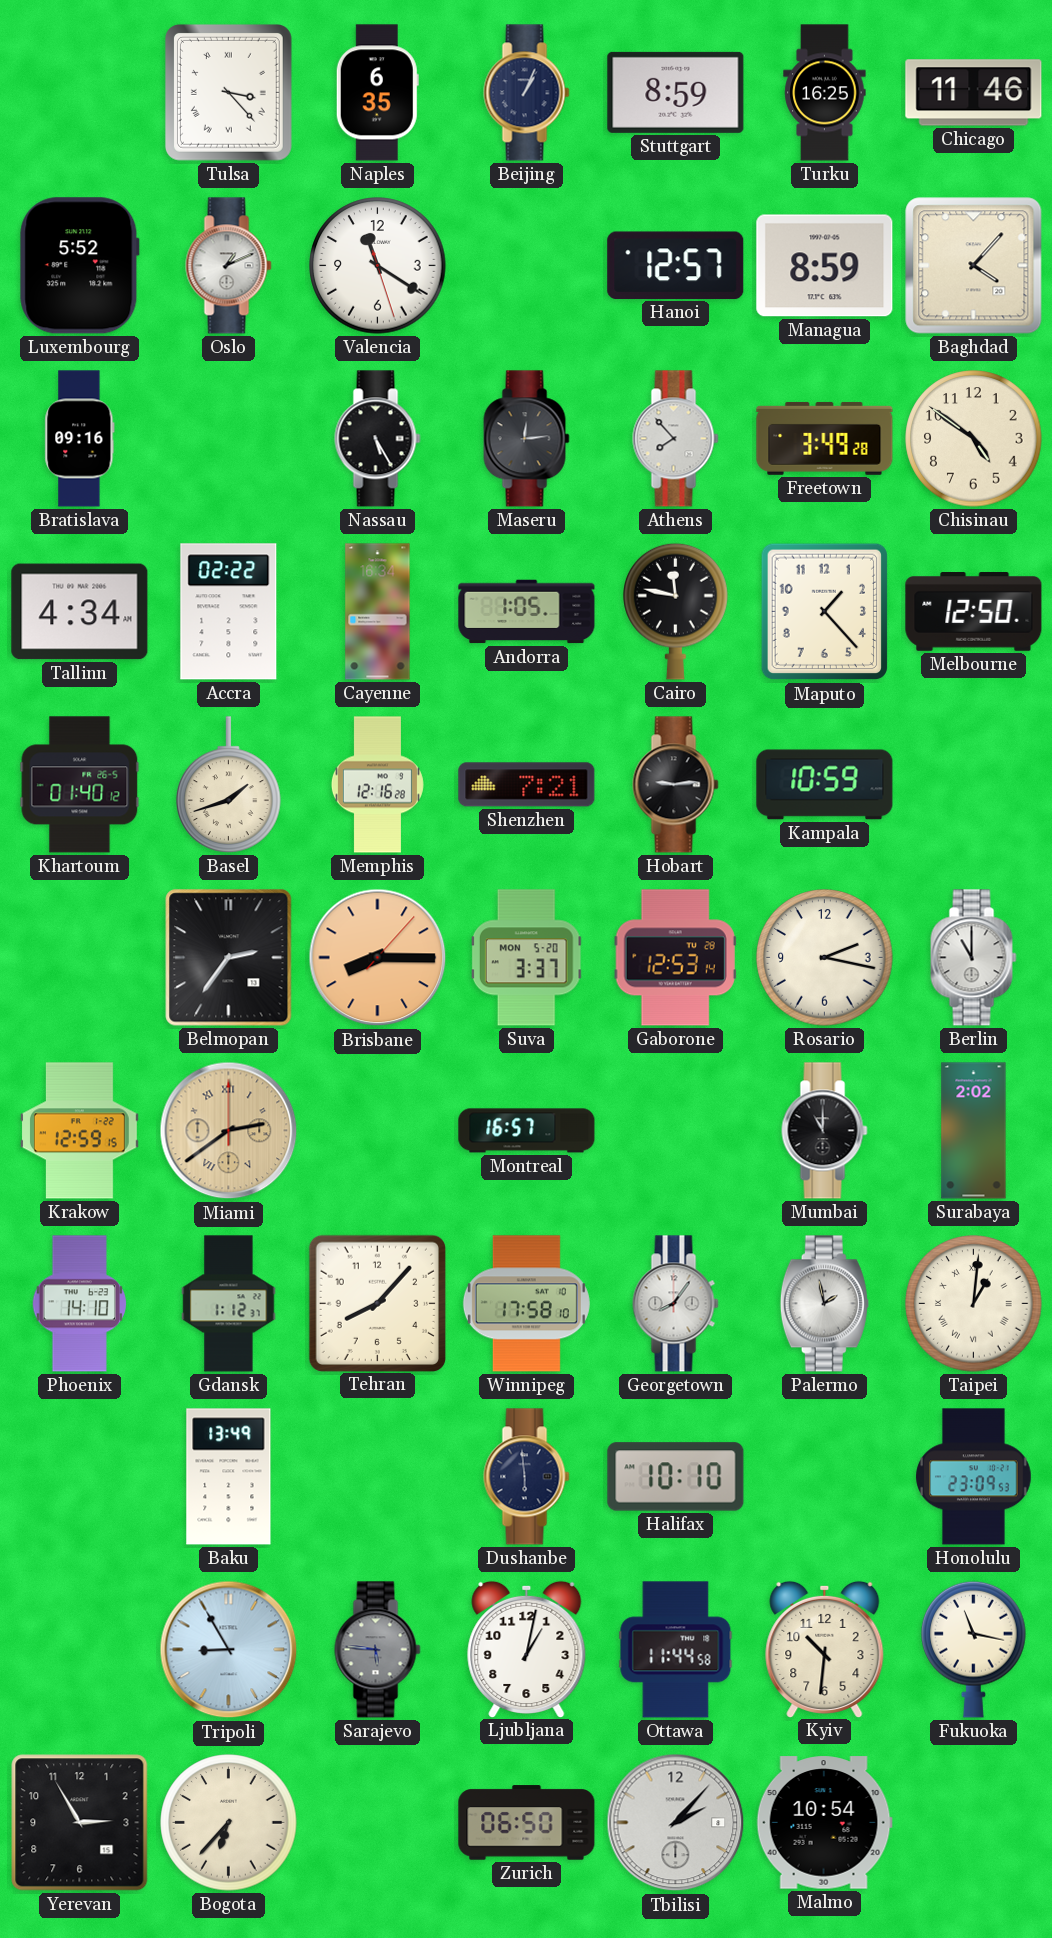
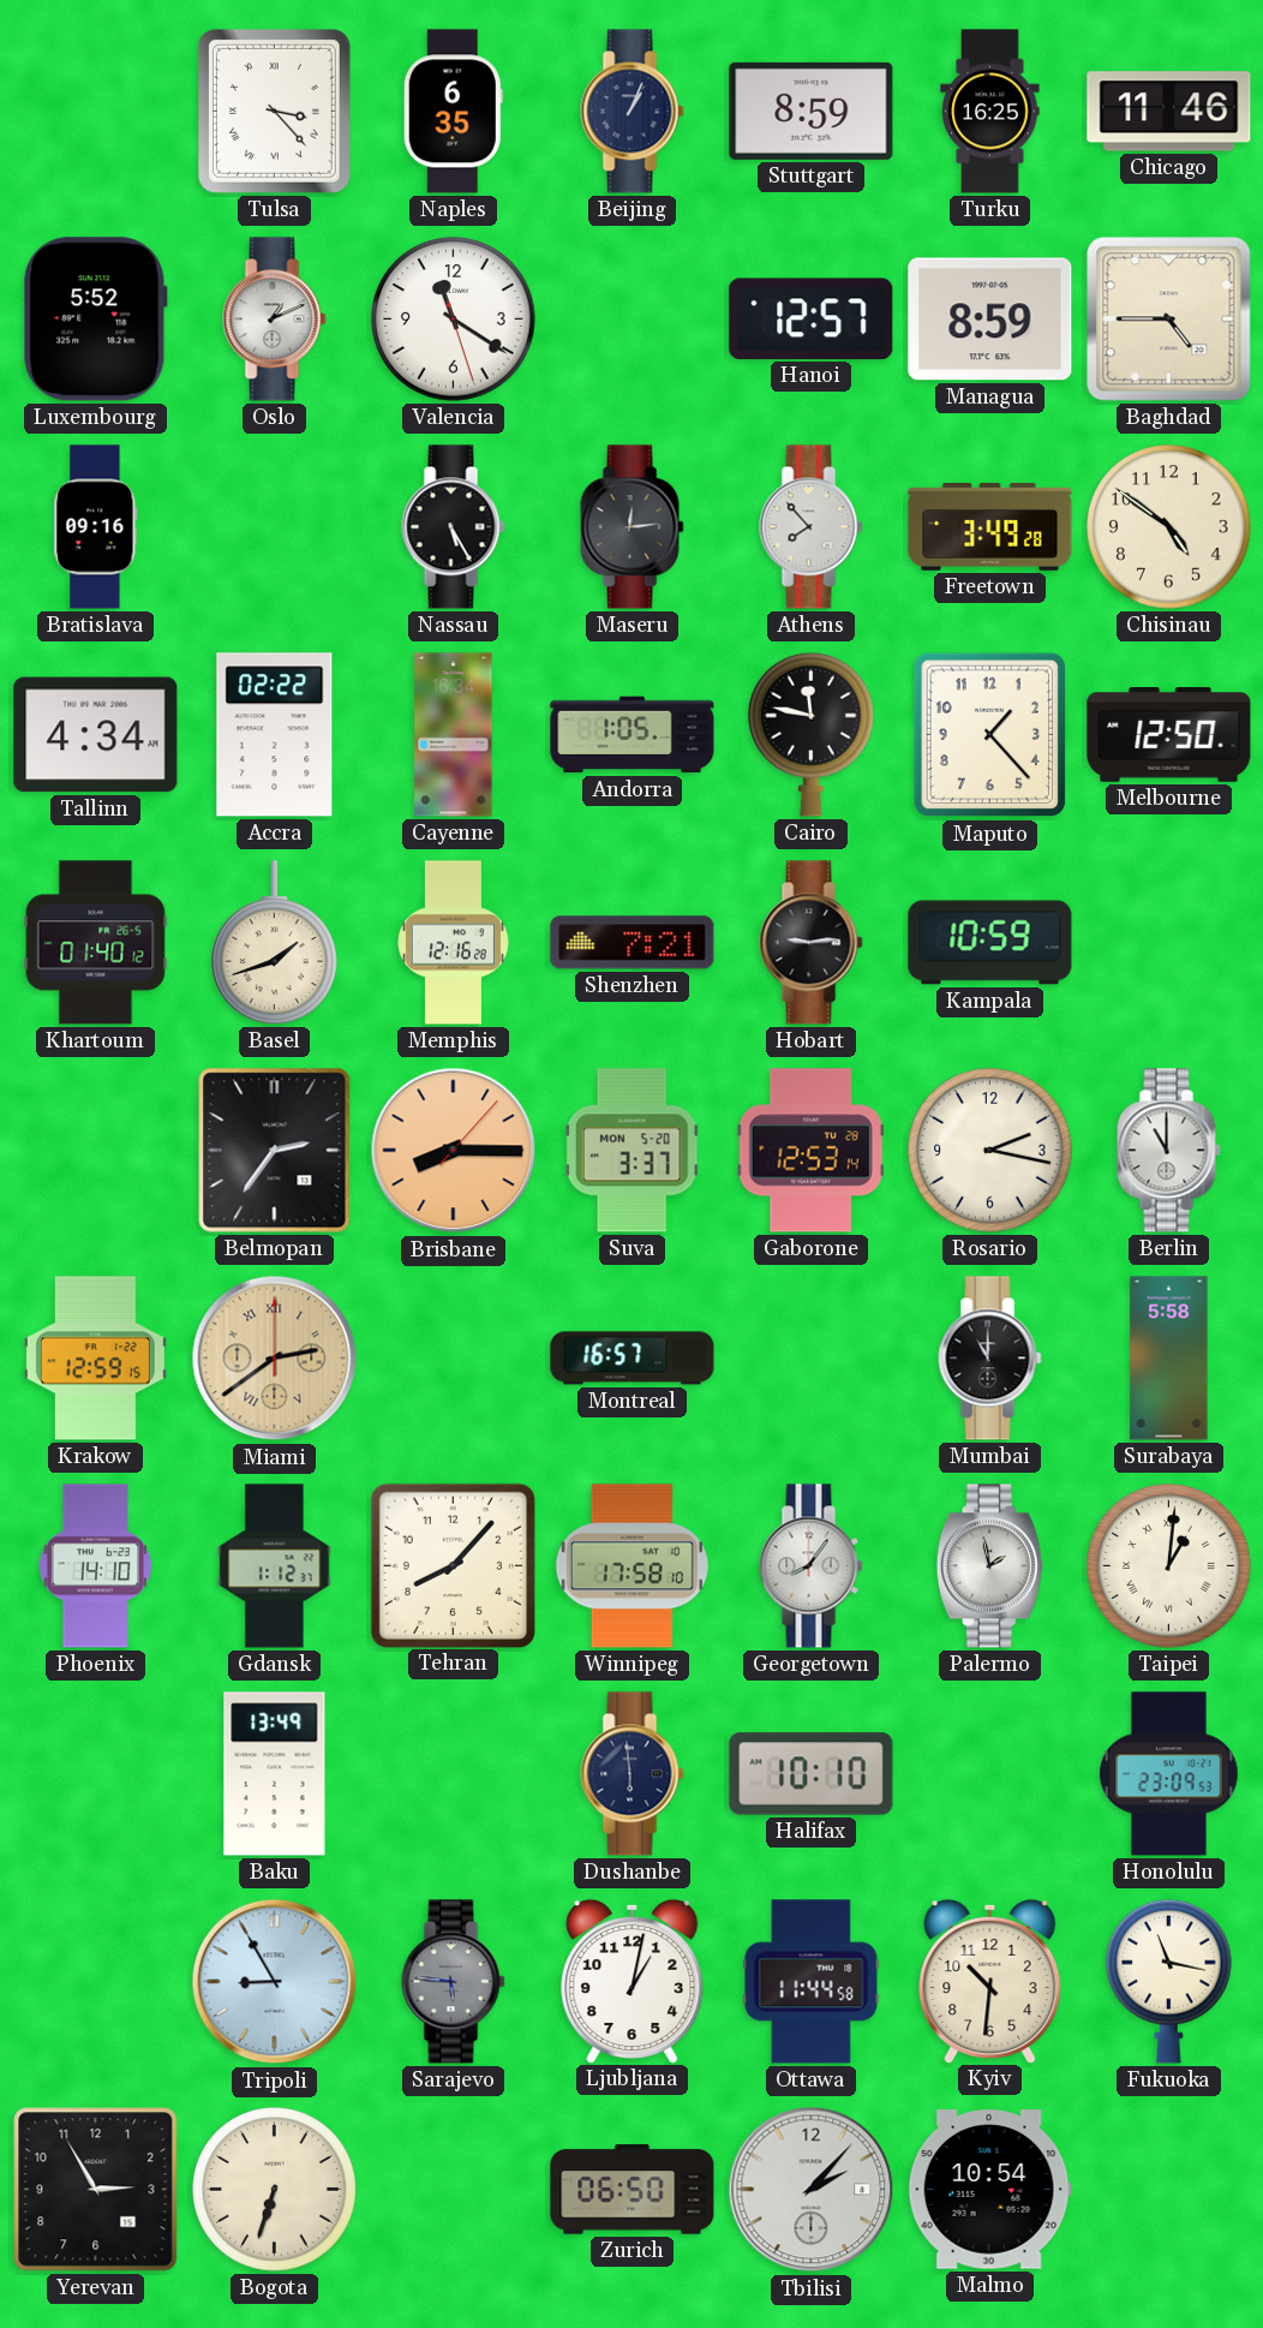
Baghdad: 4:07 -> 4:45
Surabaya: 2:02 -> 5:58
Bogota: 6:37 -> 6:33
